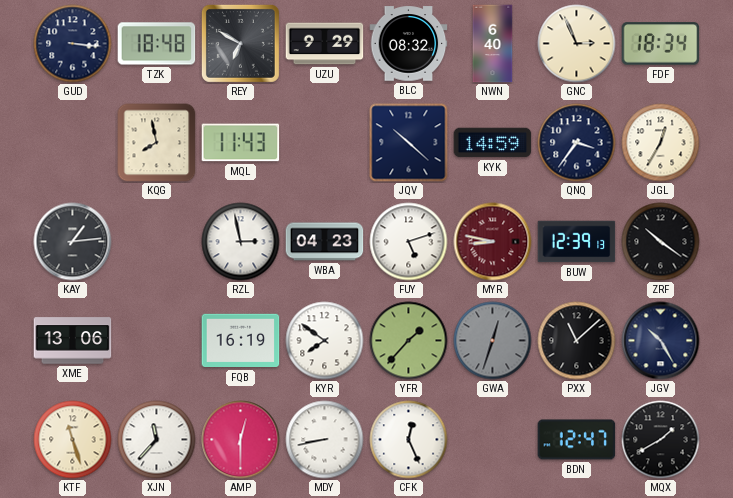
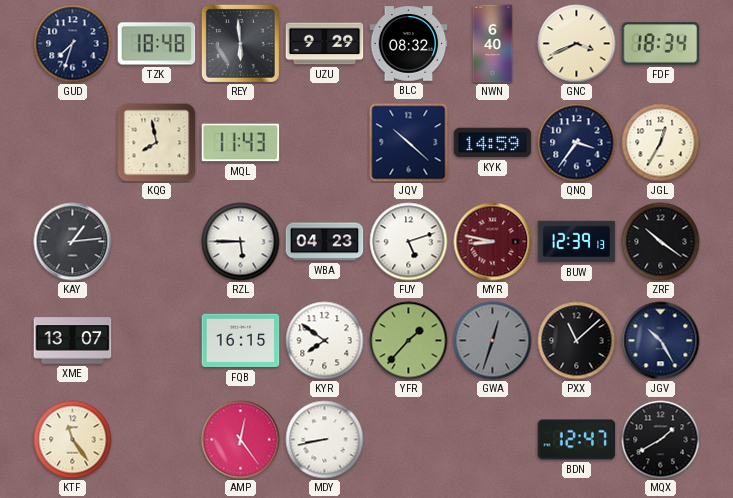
GUD: 3:16 -> 7:33
REY: 6:50 -> 5:59
GNC: 2:56 -> 3:41
RZL: 2:58 -> 5:45
XME: 13:06 -> 13:07
FQB: 16:19 -> 16:15
KTF: 11:27 -> 11:24
XJN: 11:37 -> none
AMP: 12:30 -> 12:24
CFK: 12:26 -> none
